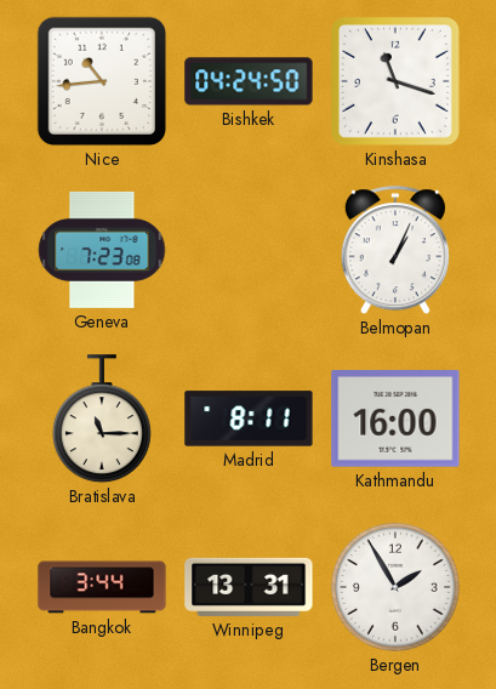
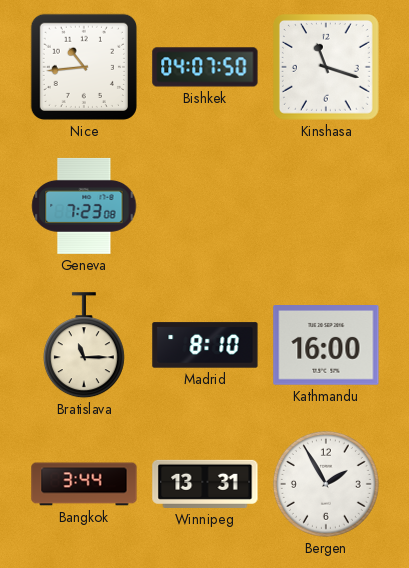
Bishkek: 04:24 -> 04:07
Belmopan: 1:04 -> none
Madrid: 8:11 -> 8:10
